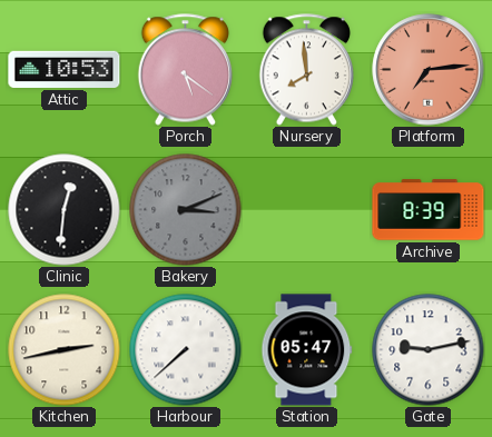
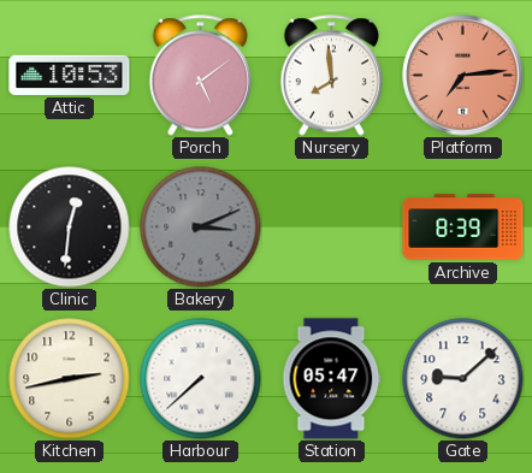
Porch: 5:21 -> 5:09
Gate: 9:13 -> 9:08
